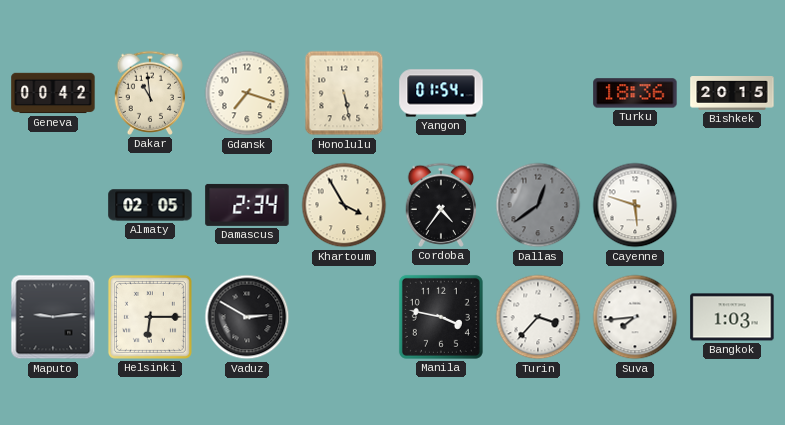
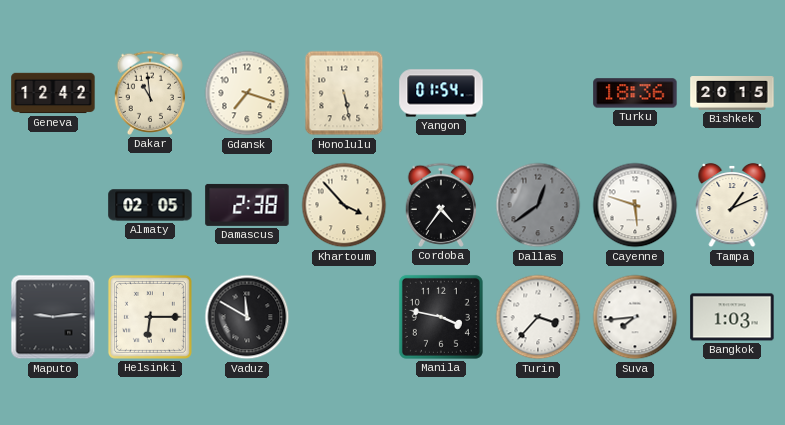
Geneva: 00:42 -> 12:42
Damascus: 2:34 -> 2:38
Khartoum: 3:55 -> 3:53
Tampa: none -> 1:11
Vaduz: 2:50 -> 11:50
